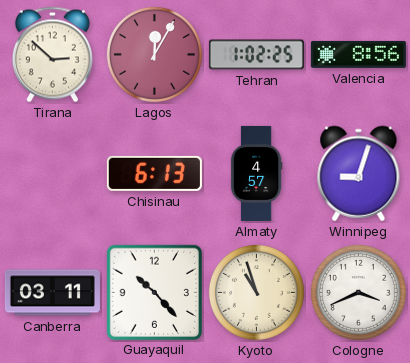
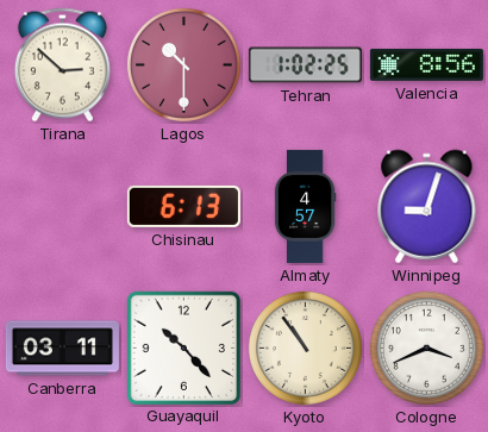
Lagos: 12:05 -> 10:30
Kyoto: 10:57 -> 10:54
